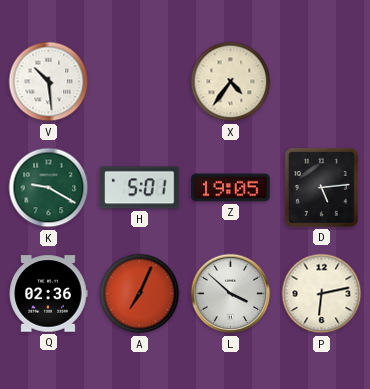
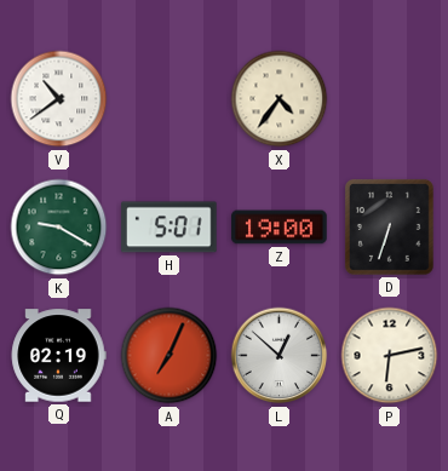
V: 10:29 -> 10:39
Z: 19:05 -> 19:00
D: 5:14 -> 6:33
Q: 02:36 -> 02:19
L: 3:52 -> 12:52
